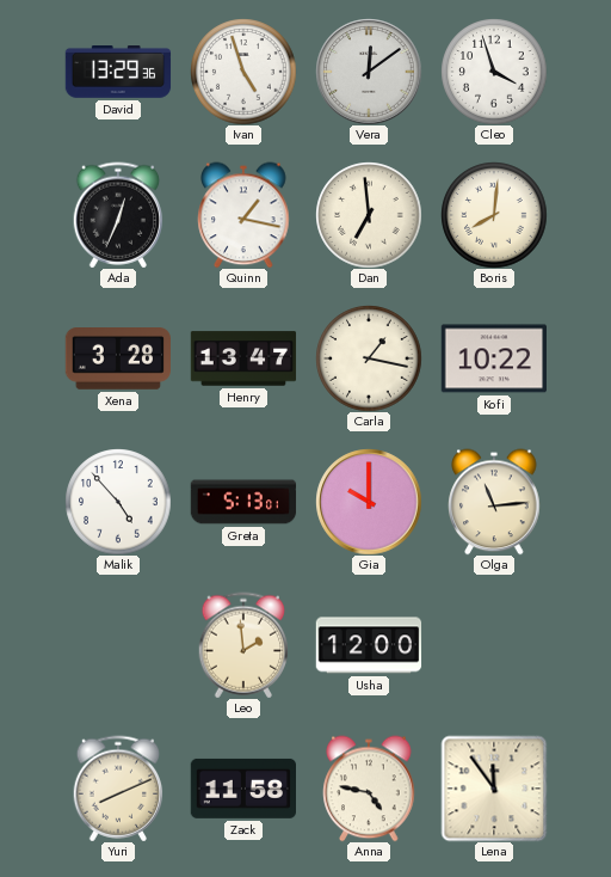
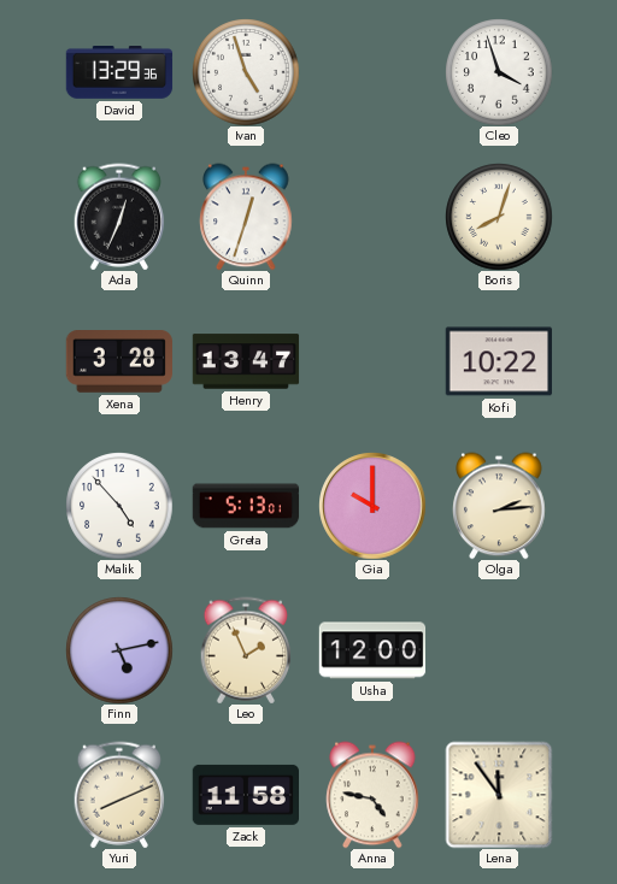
Vera: 12:09 -> none
Quinn: 1:17 -> 12:33
Dan: 6:59 -> none
Boris: 8:01 -> 8:03
Carla: 1:17 -> none
Olga: 11:14 -> 2:14
Finn: none -> 5:13
Leo: 1:59 -> 1:56
